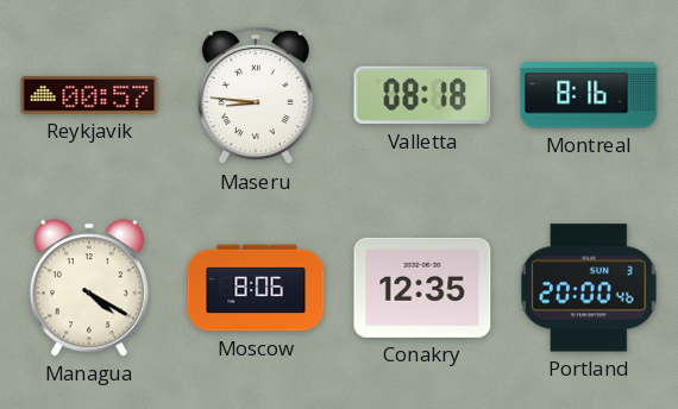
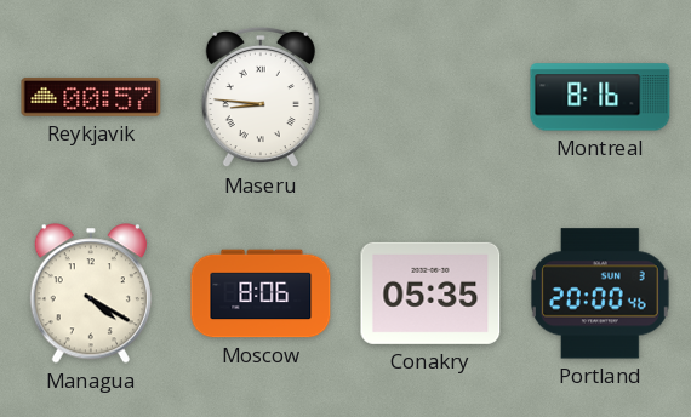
Valletta: 08:18 -> none
Conakry: 12:35 -> 05:35
